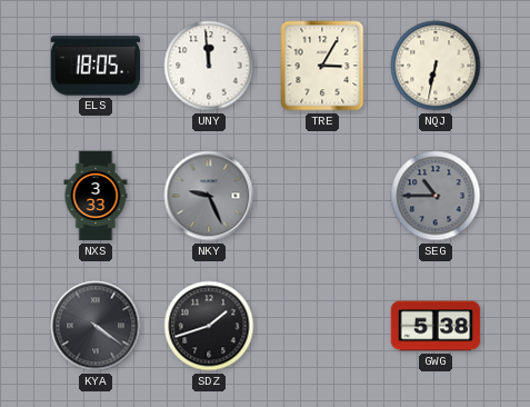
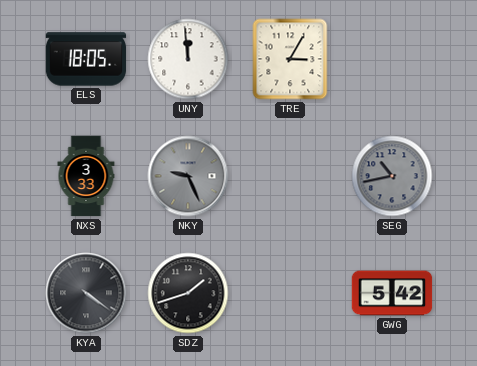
NQJ: 6:32 -> none
SEG: 10:45 -> 10:43
GWG: 5:38 -> 5:42
